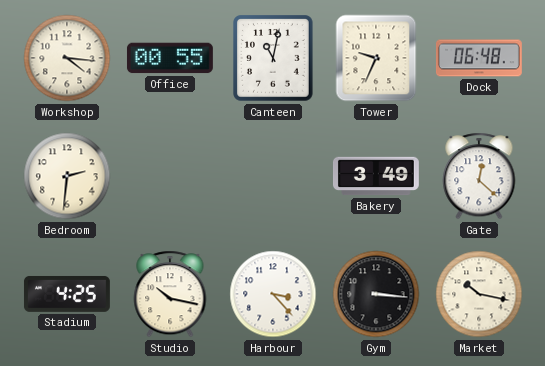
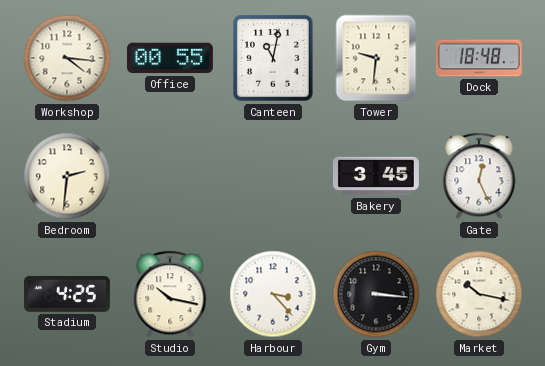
Tower: 9:34 -> 9:31
Dock: 06:48 -> 18:48
Bakery: 3:49 -> 3:45
Gate: 12:22 -> 12:26
